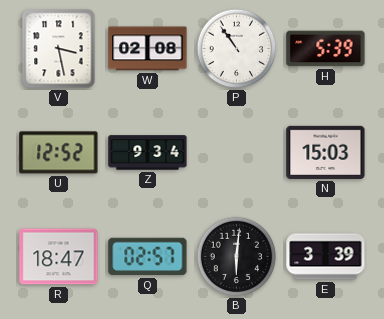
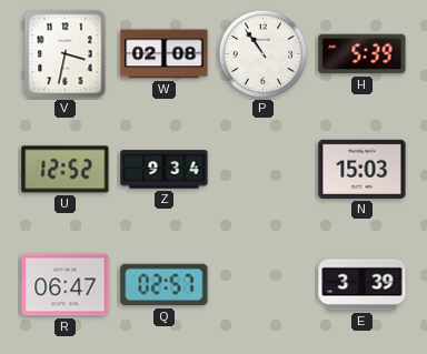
V: 3:28 -> 3:32
R: 18:47 -> 06:47
B: 6:01 -> none
